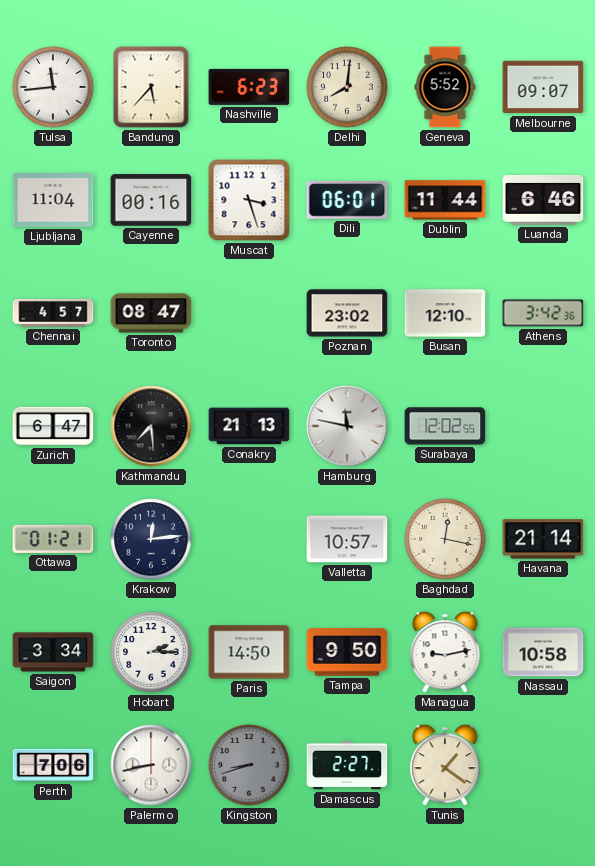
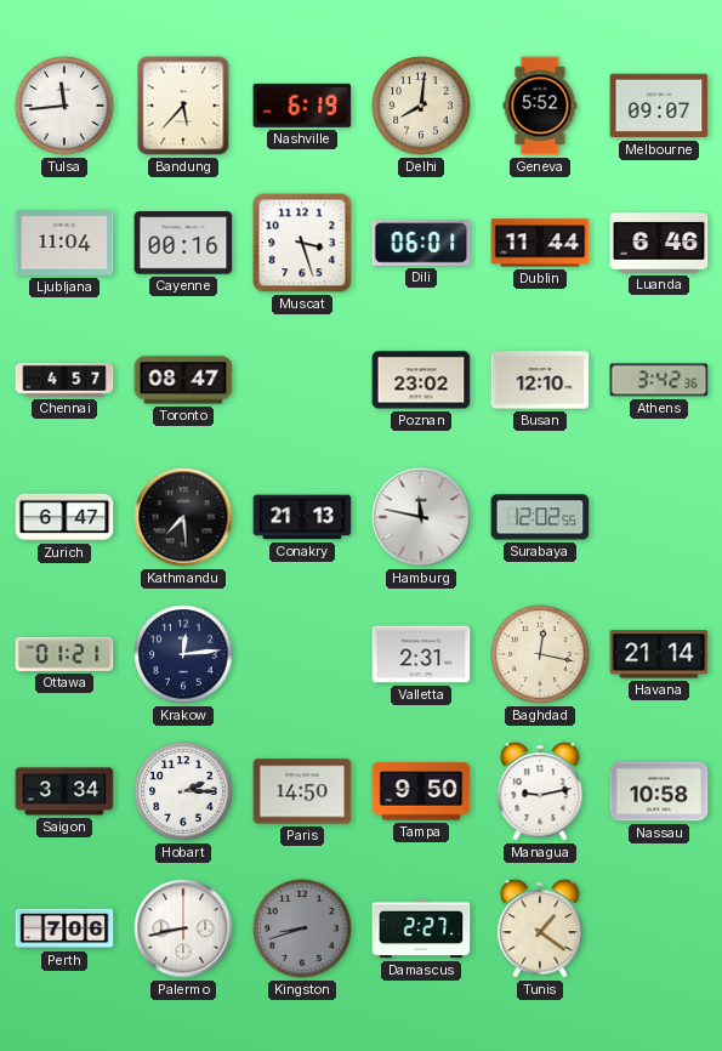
Nashville: 6:23 -> 6:19
Valletta: 10:57 -> 2:31
